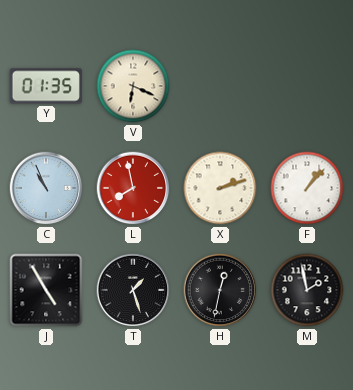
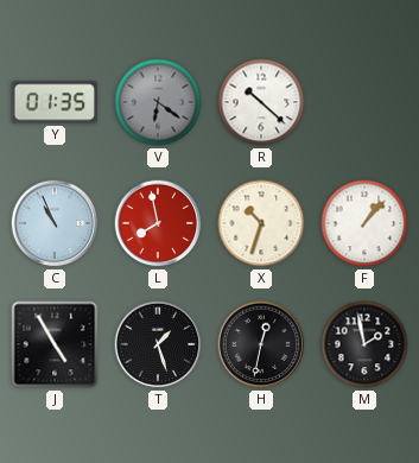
V: 6:19 -> 6:21
V dial: cream -> grey
R: none -> 10:22
X: 2:12 -> 10:33
